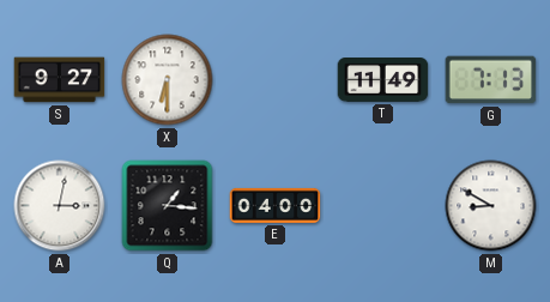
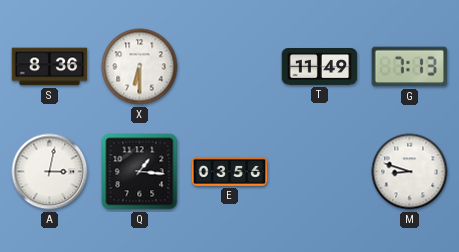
S: 9:27 -> 8:36
E: 04:00 -> 03:56
M: 8:50 -> 8:48
